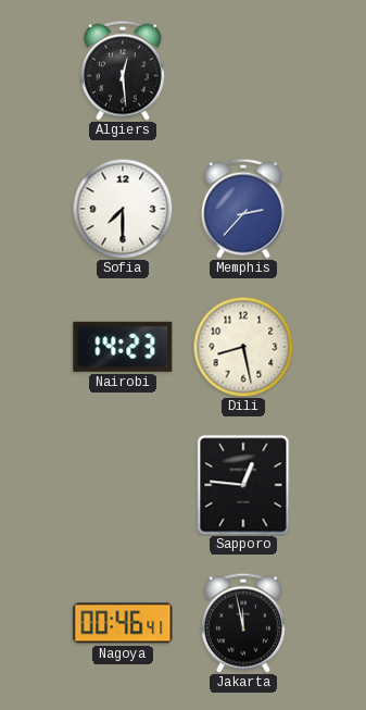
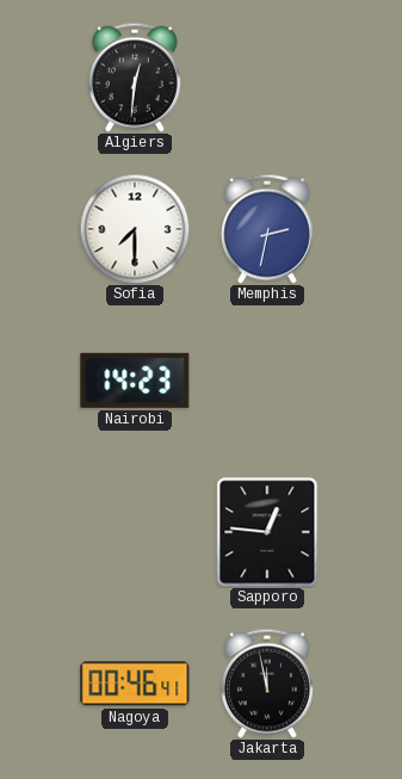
Algiers: 12:29 -> 12:31
Memphis: 2:37 -> 2:32
Dili: 8:28 -> none
